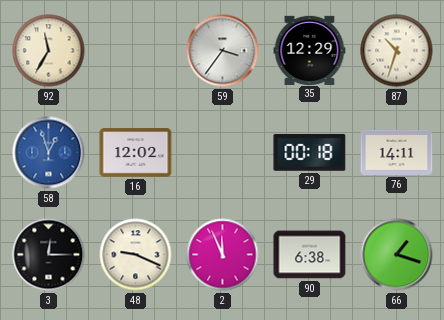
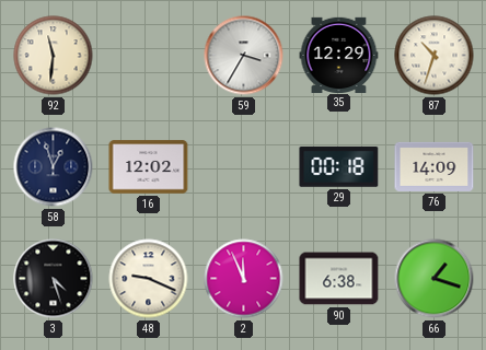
92: 11:35 -> 11:31
59: 3:36 -> 3:35
58 dial: blue -> navy
76: 14:11 -> 14:09
3: 12:15 -> 4:27
